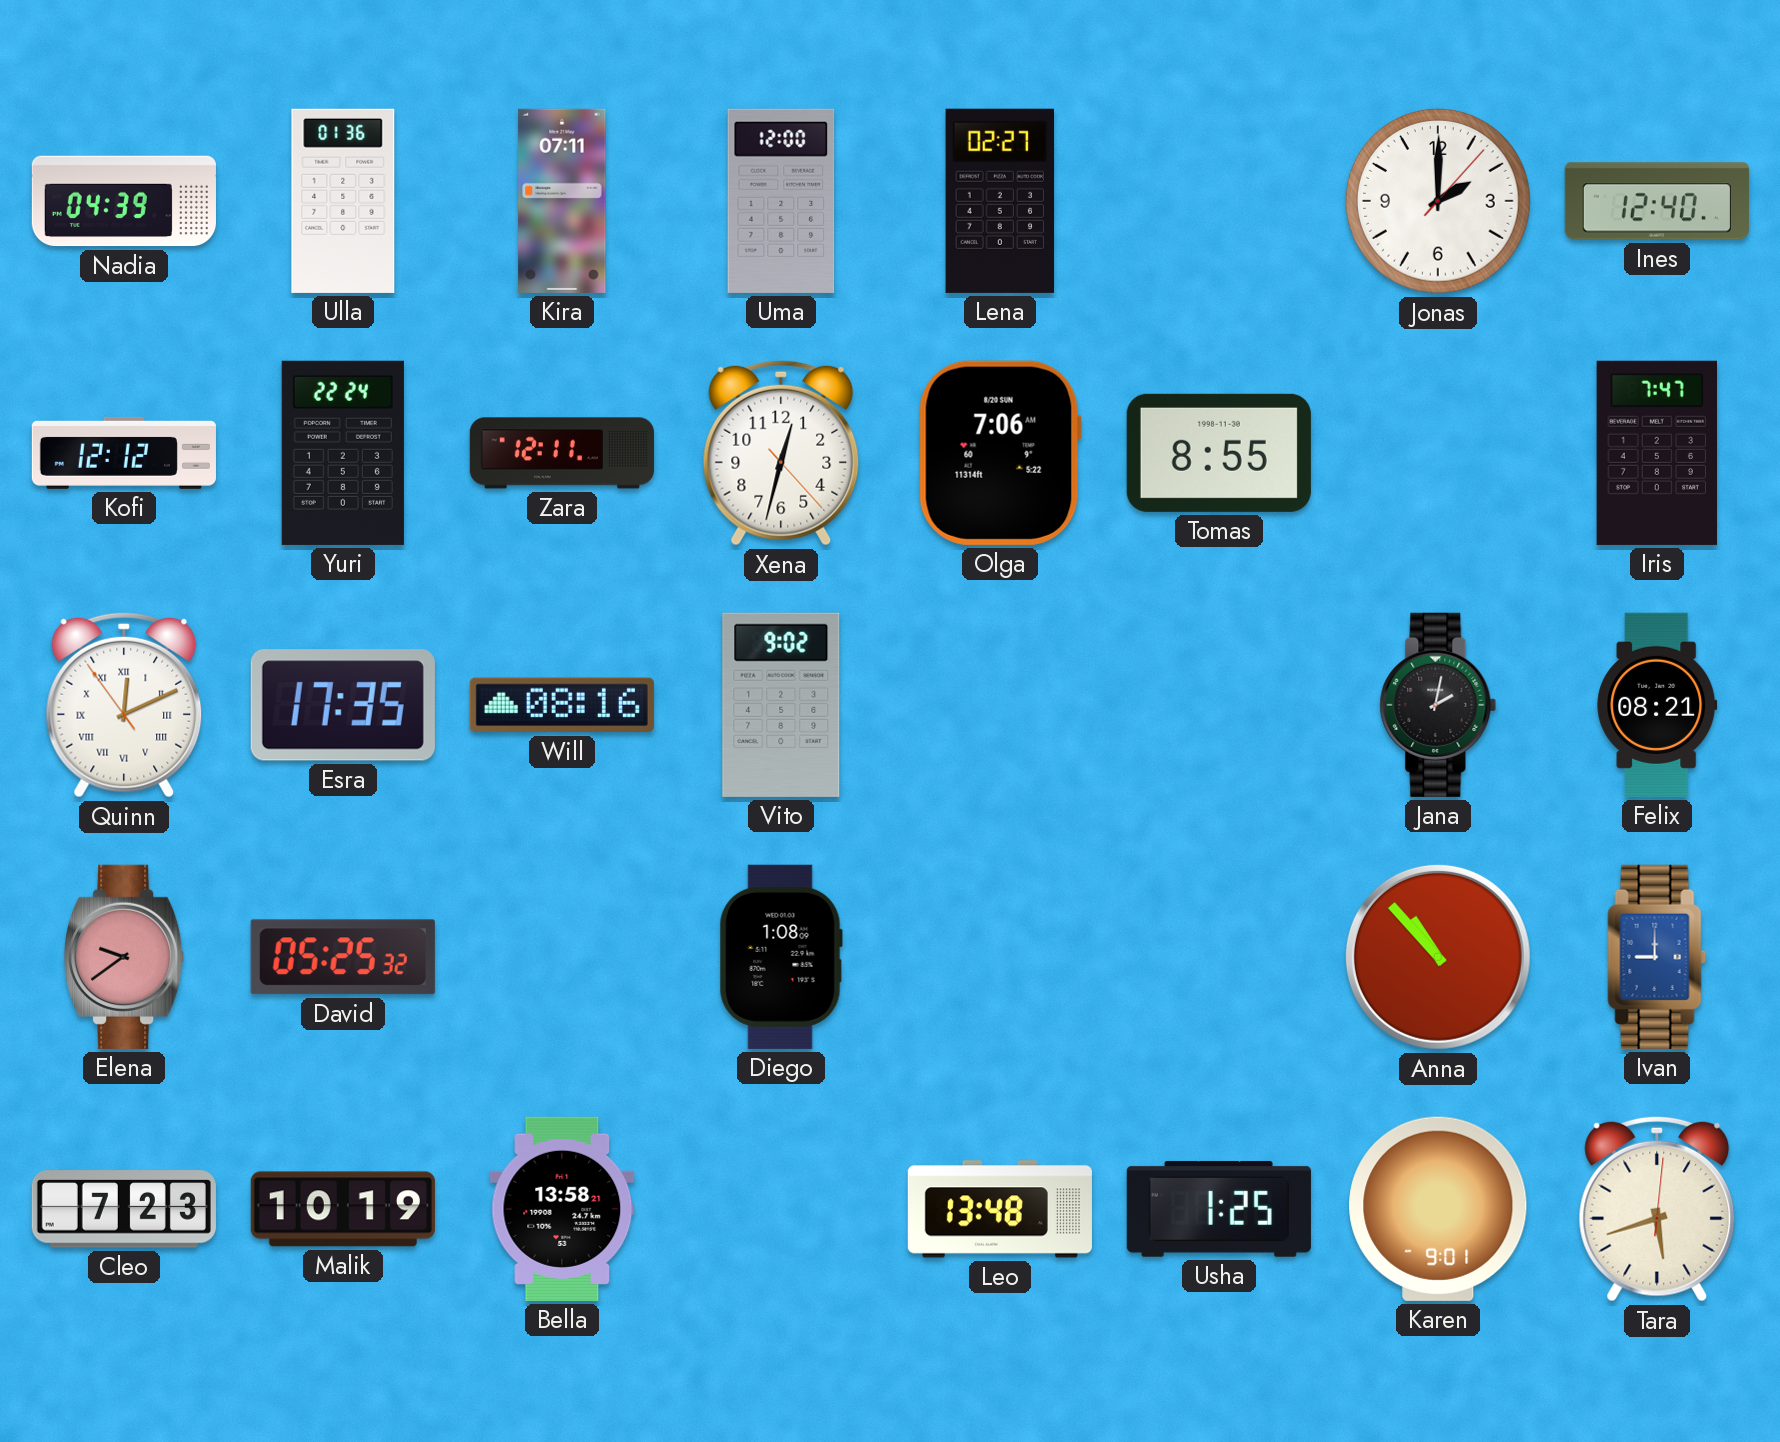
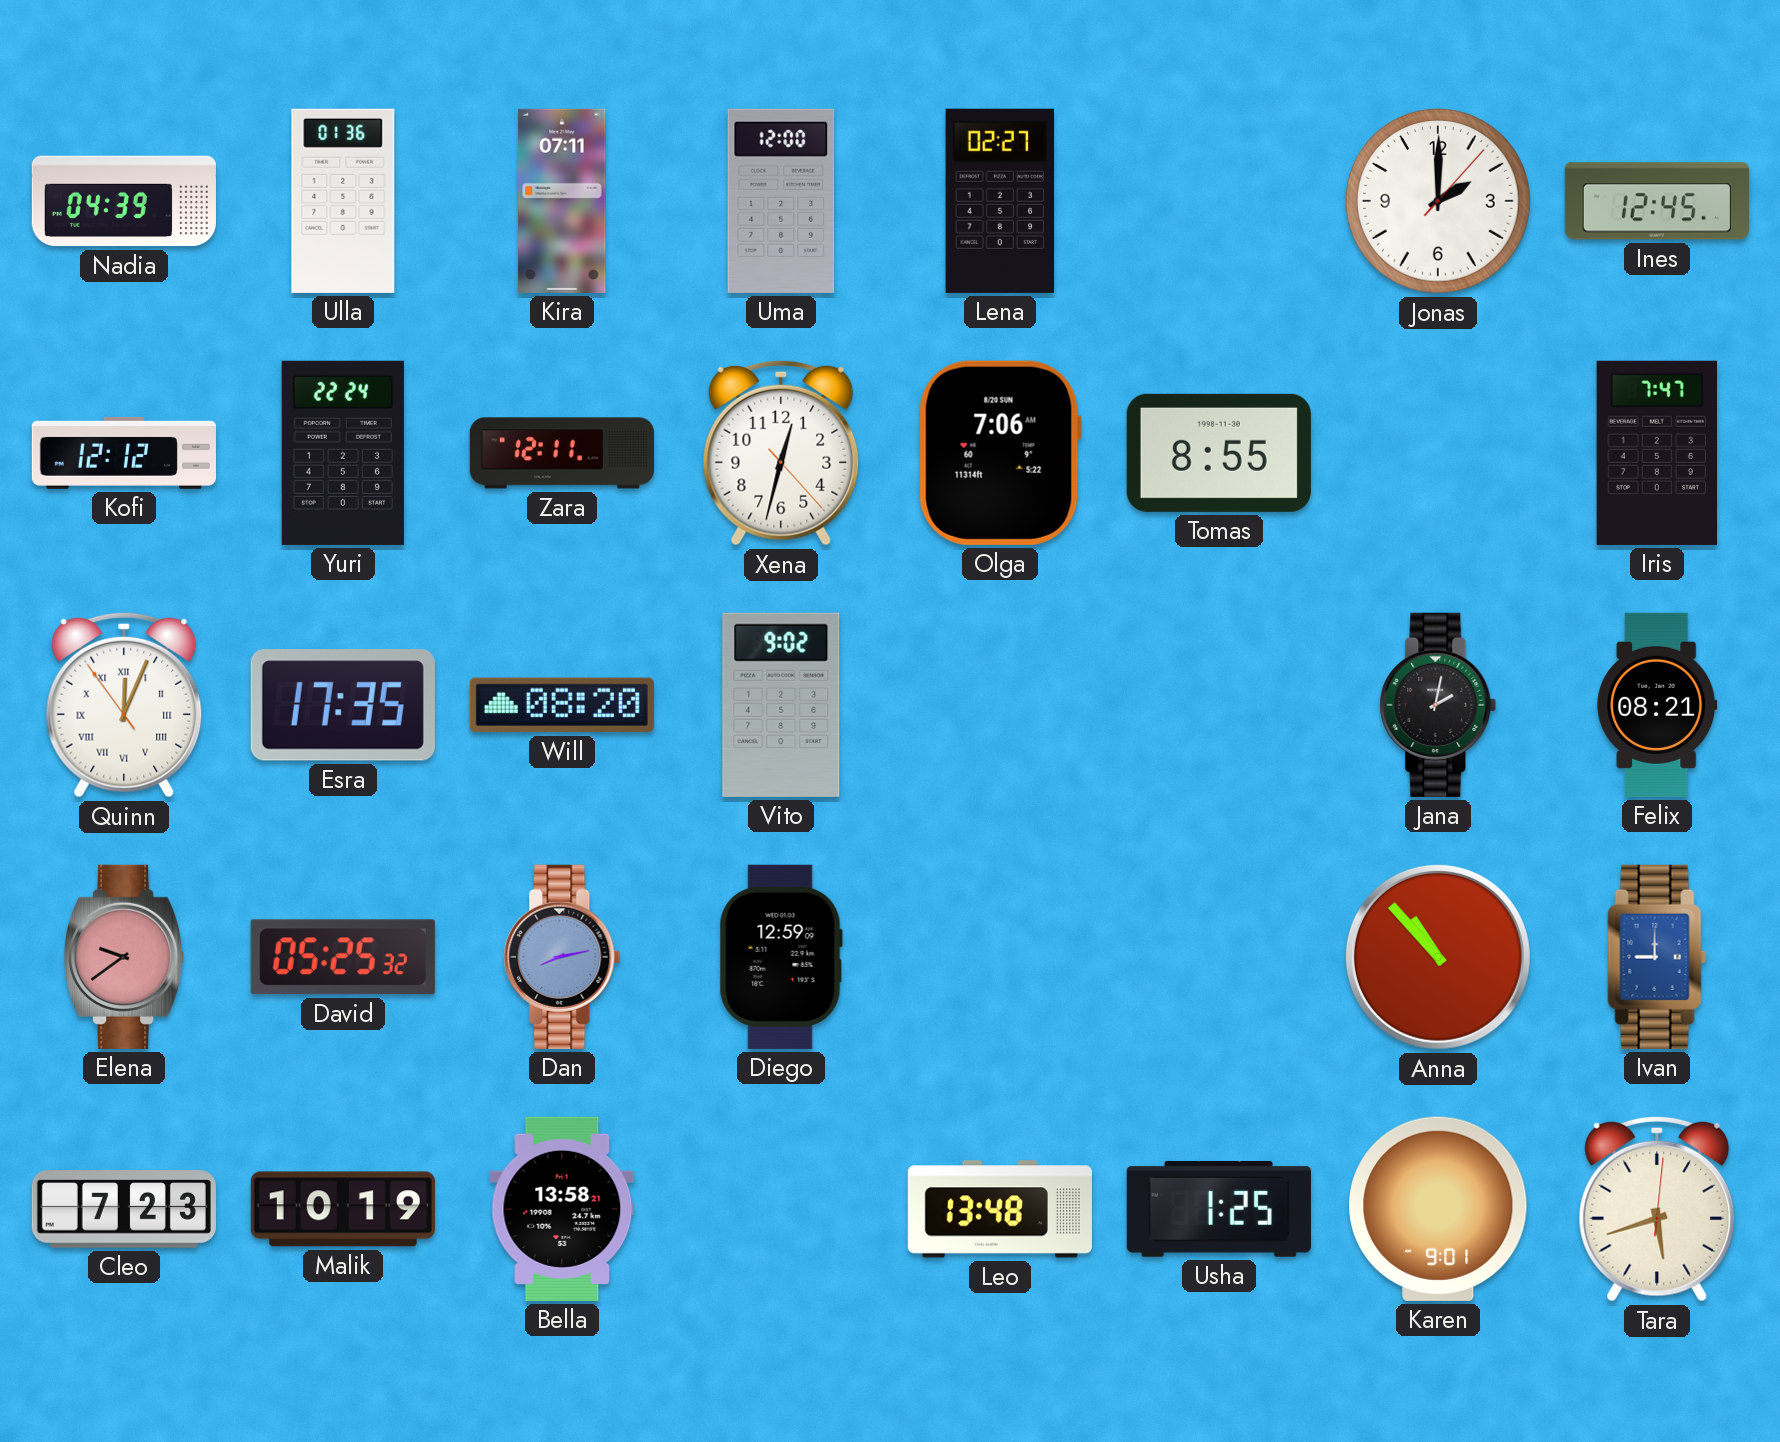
Ines: 12:40 -> 12:45
Quinn: 12:10 -> 12:03
Will: 08:16 -> 08:20
Dan: none -> 8:13
Diego: 1:08 -> 12:59
